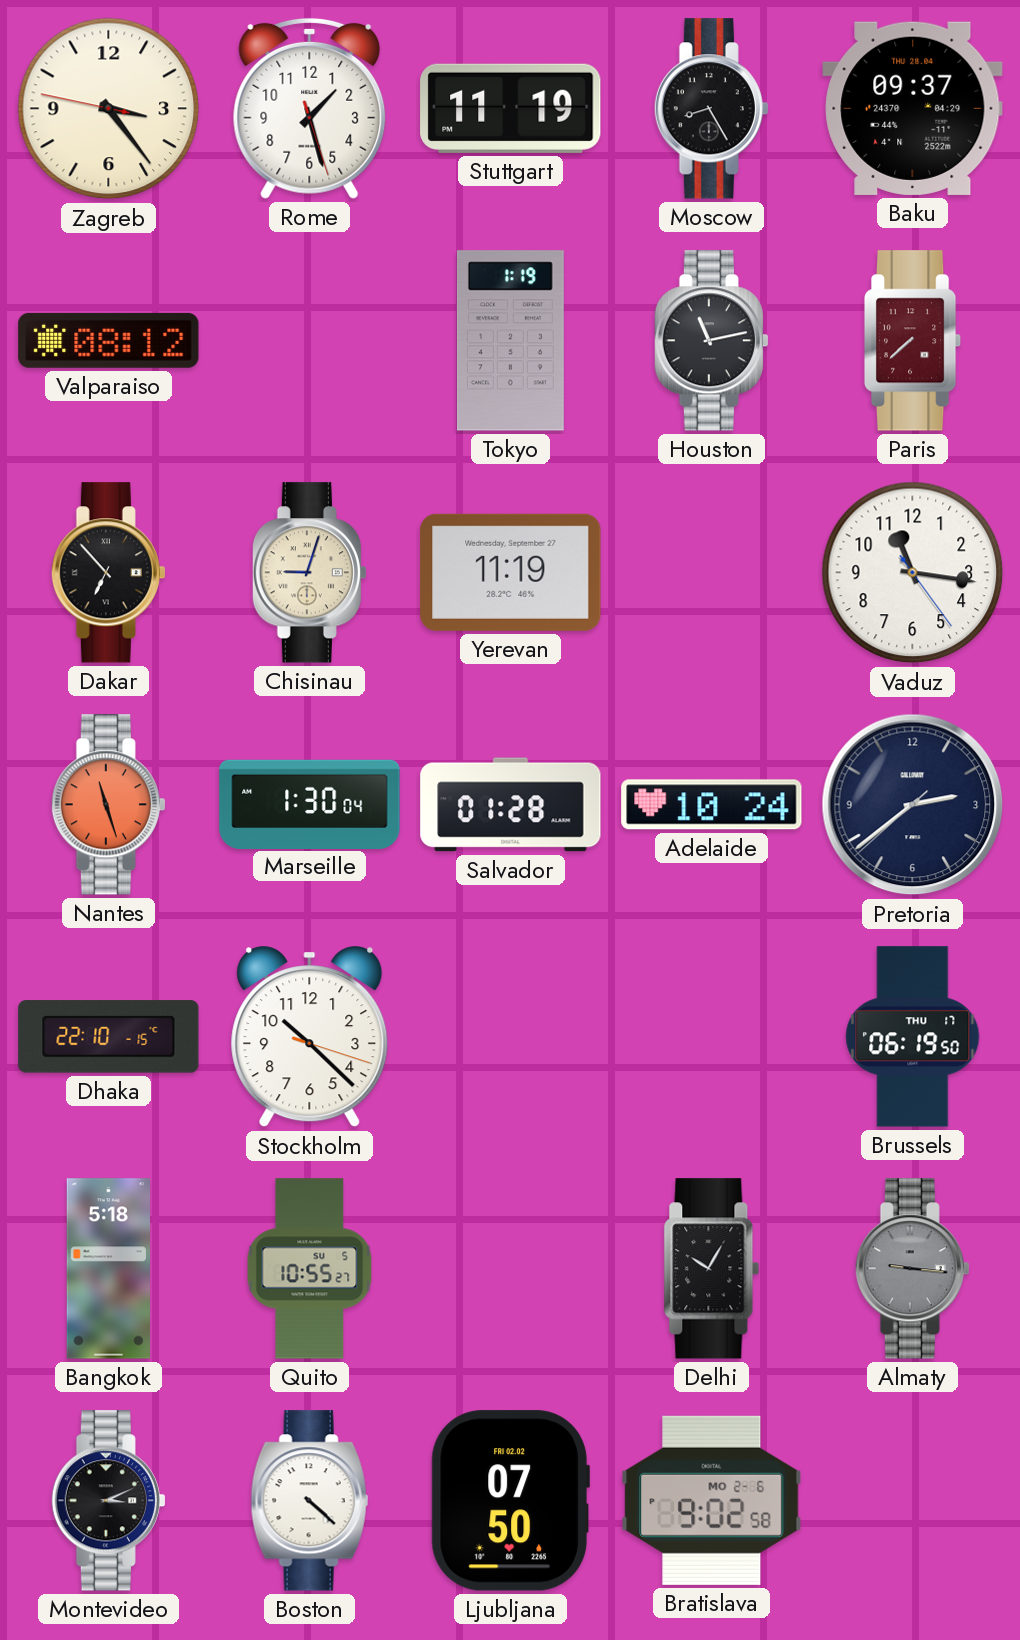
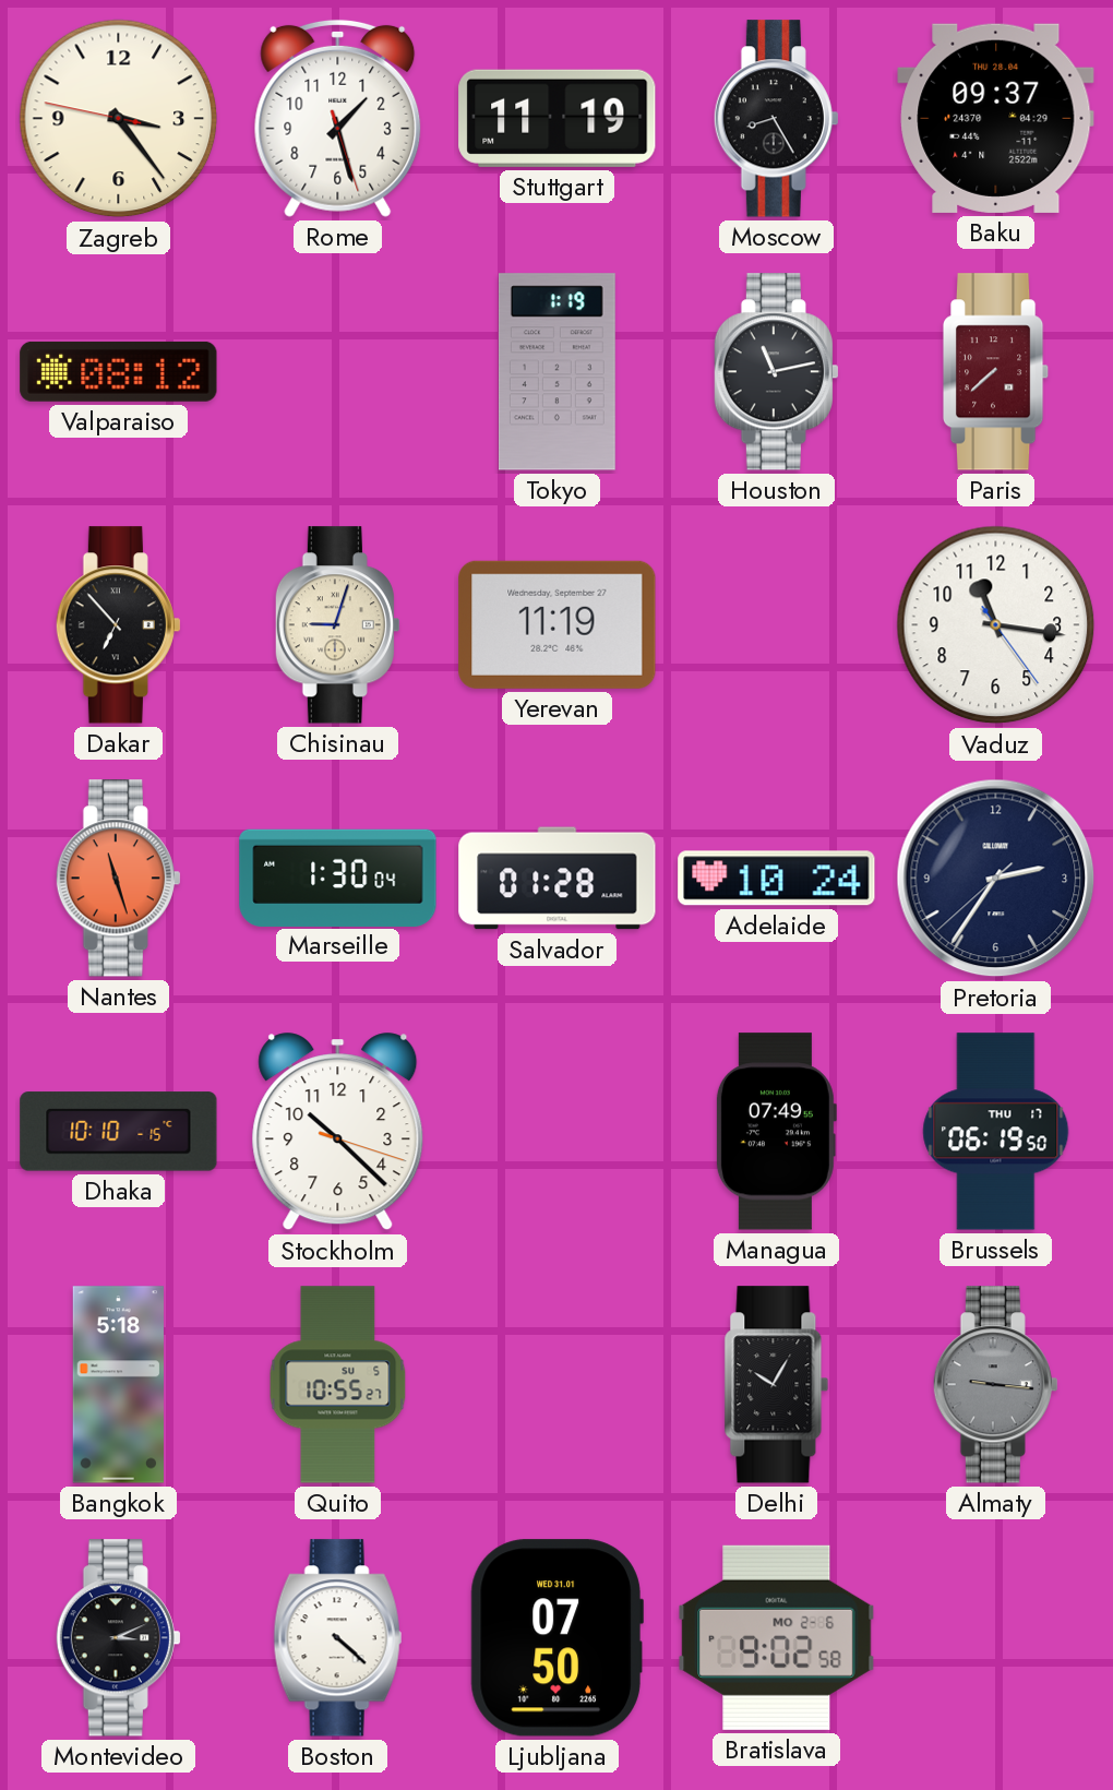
Pretoria: 2:38 -> 2:35
Dhaka: 22:10 -> 10:10
Managua: none -> 07:49
Ljubljana date: FRI 02.02 -> WED 31.01
